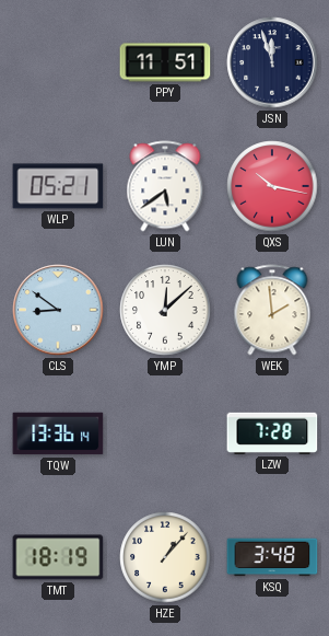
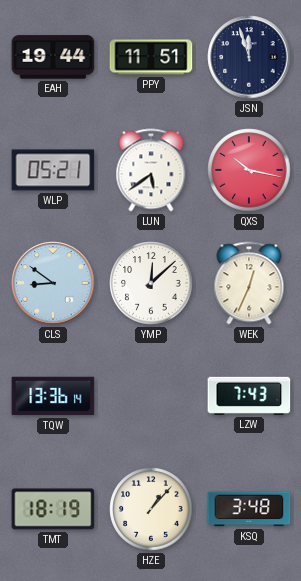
EAH: none -> 19:44
WEK: 1:59 -> 12:34
LZW: 7:28 -> 7:43
